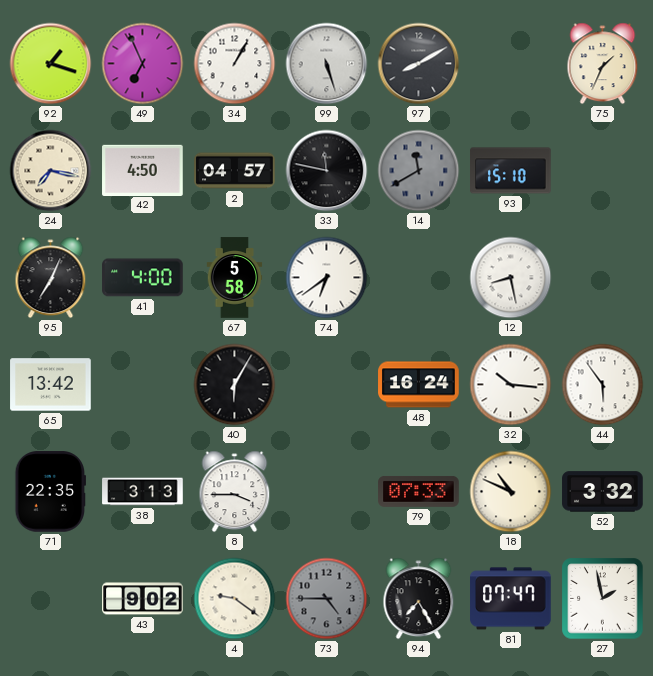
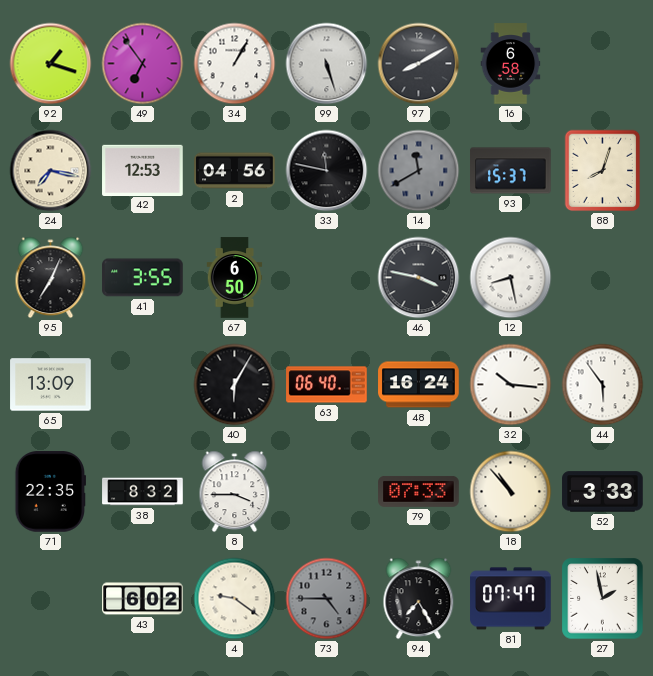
49: 6:56 -> 6:54
16: none -> 6:58
75: 1:34 -> none
42: 4:50 -> 12:53
2: 04:57 -> 04:56
93: 15:10 -> 15:37
88: none -> 8:03
41: 4:00 -> 3:55
67: 5:58 -> 6:50
74: 6:39 -> none
46: none -> 3:47
65: 13:42 -> 13:09
63: none -> 06:40
38: 3:13 -> 8:32
18: 10:49 -> 10:53
52: 3:32 -> 3:33
43: 9:02 -> 6:02
